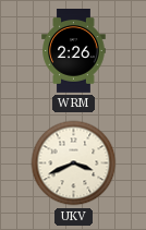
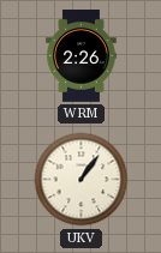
UKV: 3:41 -> 1:06
